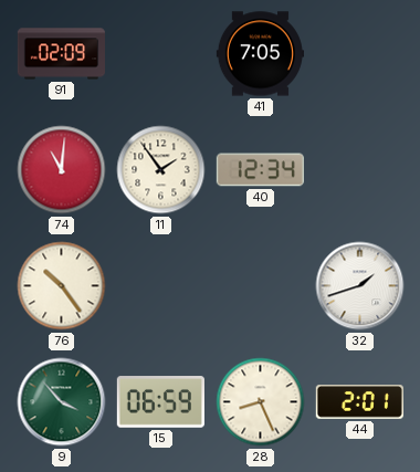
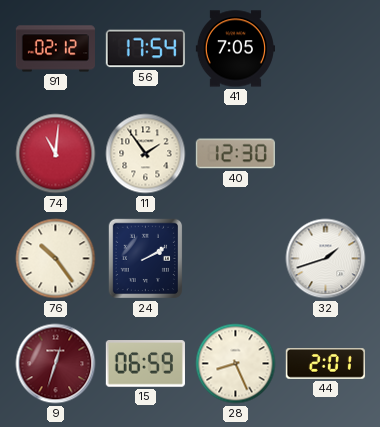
91: 02:09 -> 02:12
56: none -> 17:54
40: 12:34 -> 12:30
24: none -> 2:10
9: 3:53 -> 12:33
9 dial: green -> burgundy
